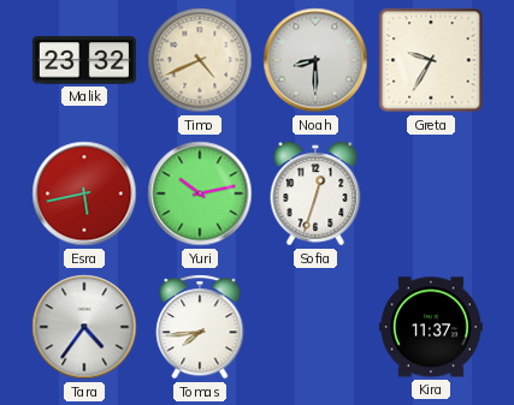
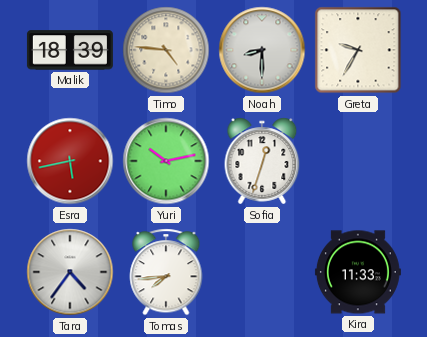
Malik: 23:32 -> 18:39
Timo: 4:41 -> 4:46
Kira: 11:37 -> 11:33
